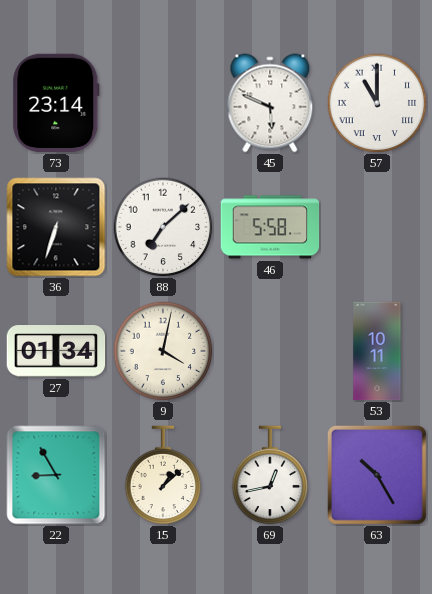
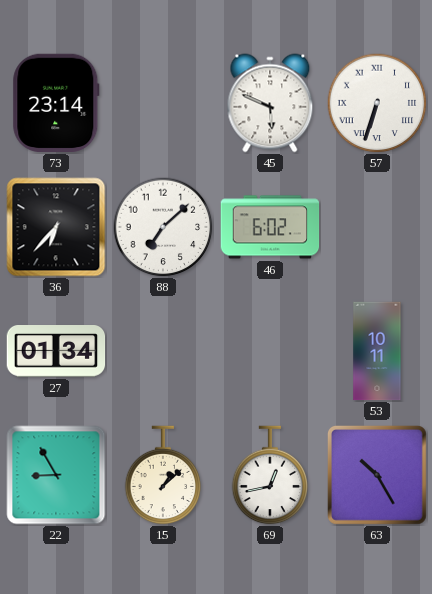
57: 11:00 -> 6:33
36: 6:33 -> 6:37
46: 5:58 -> 6:02
9: 4:02 -> none
